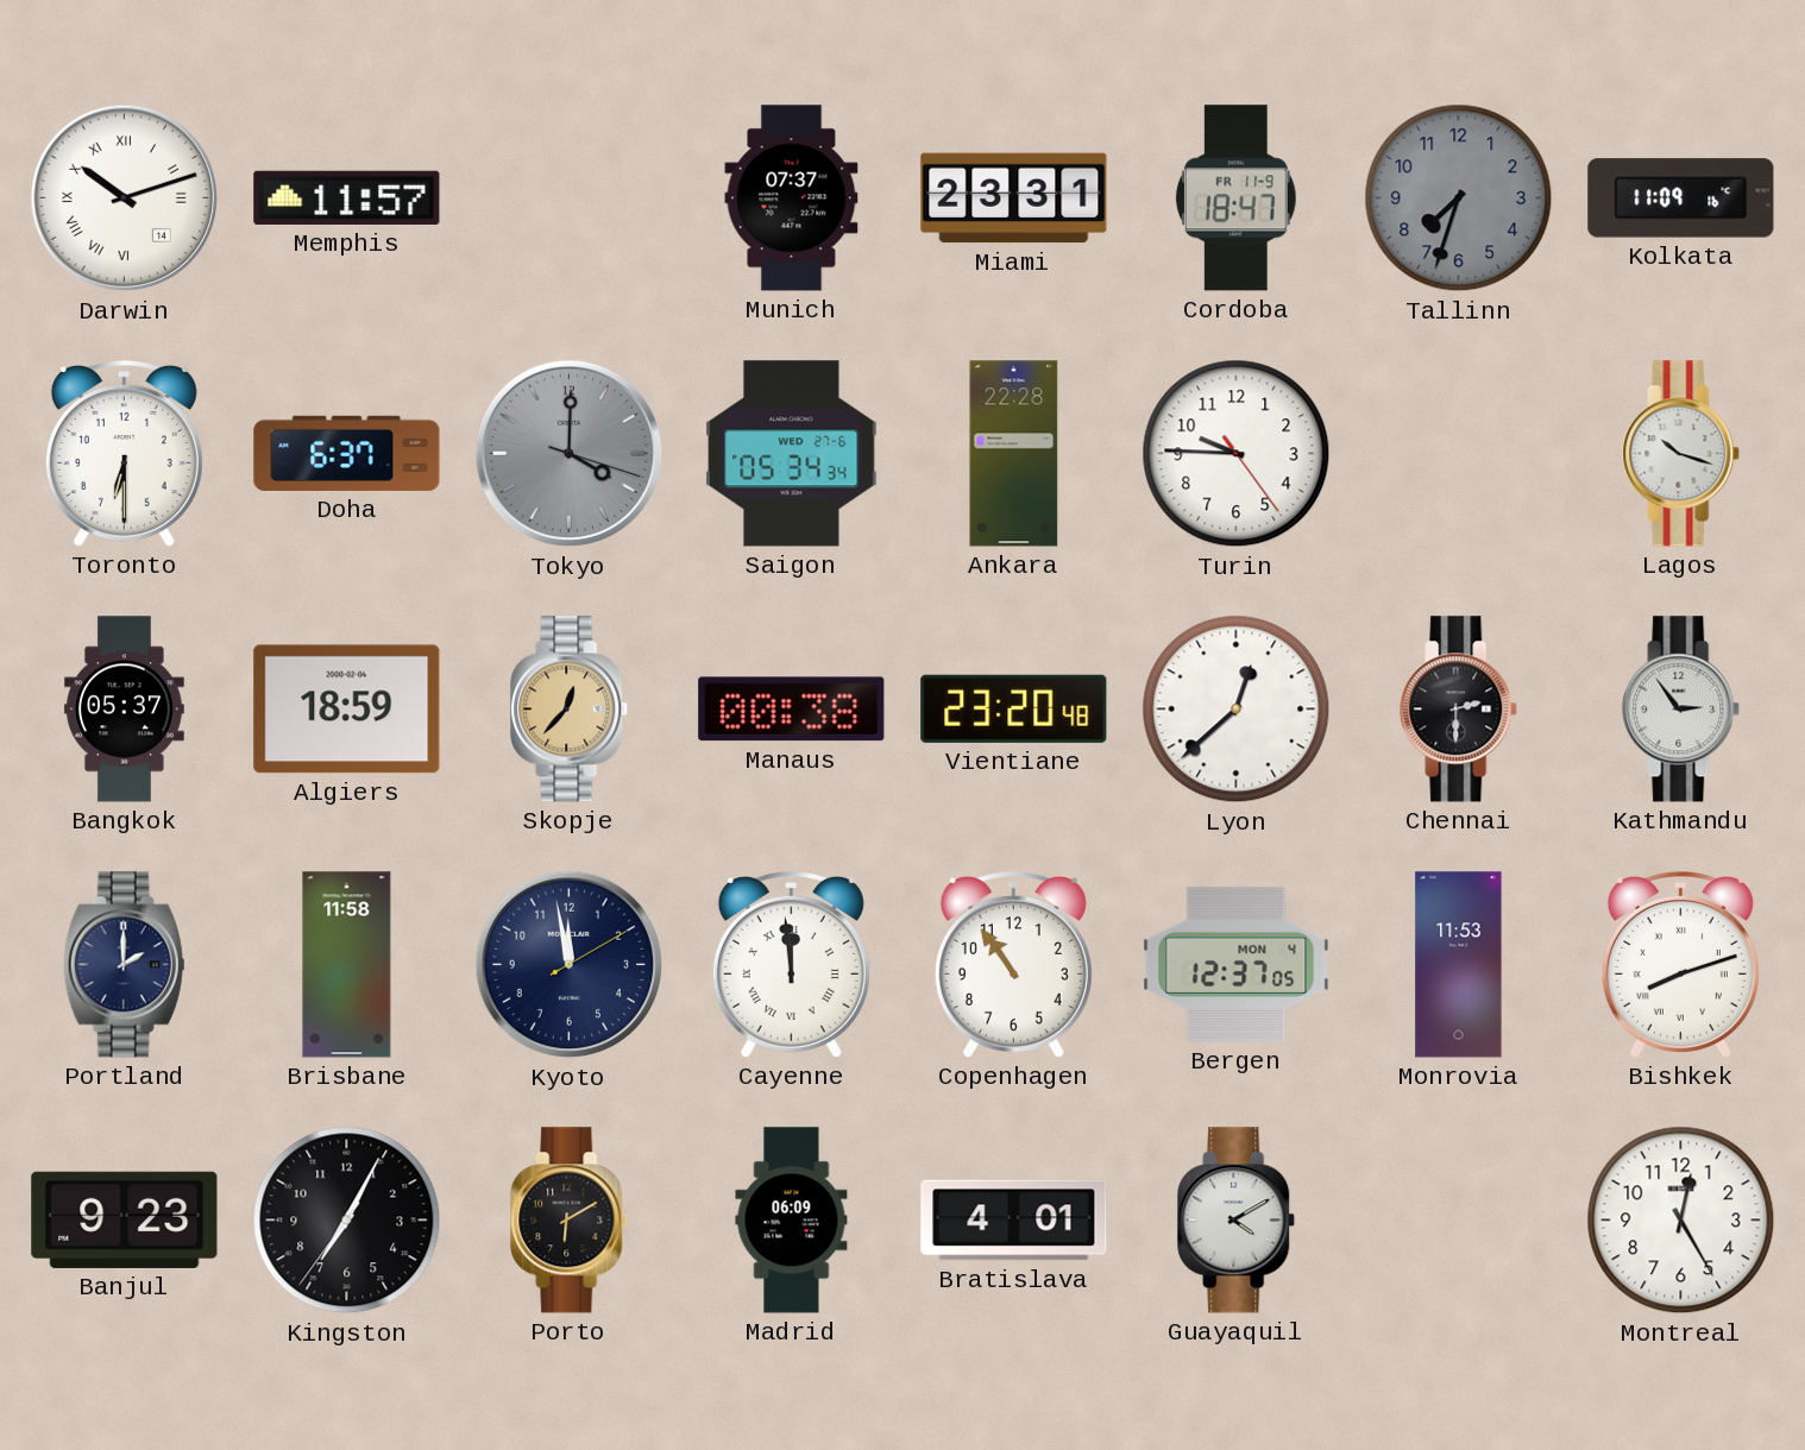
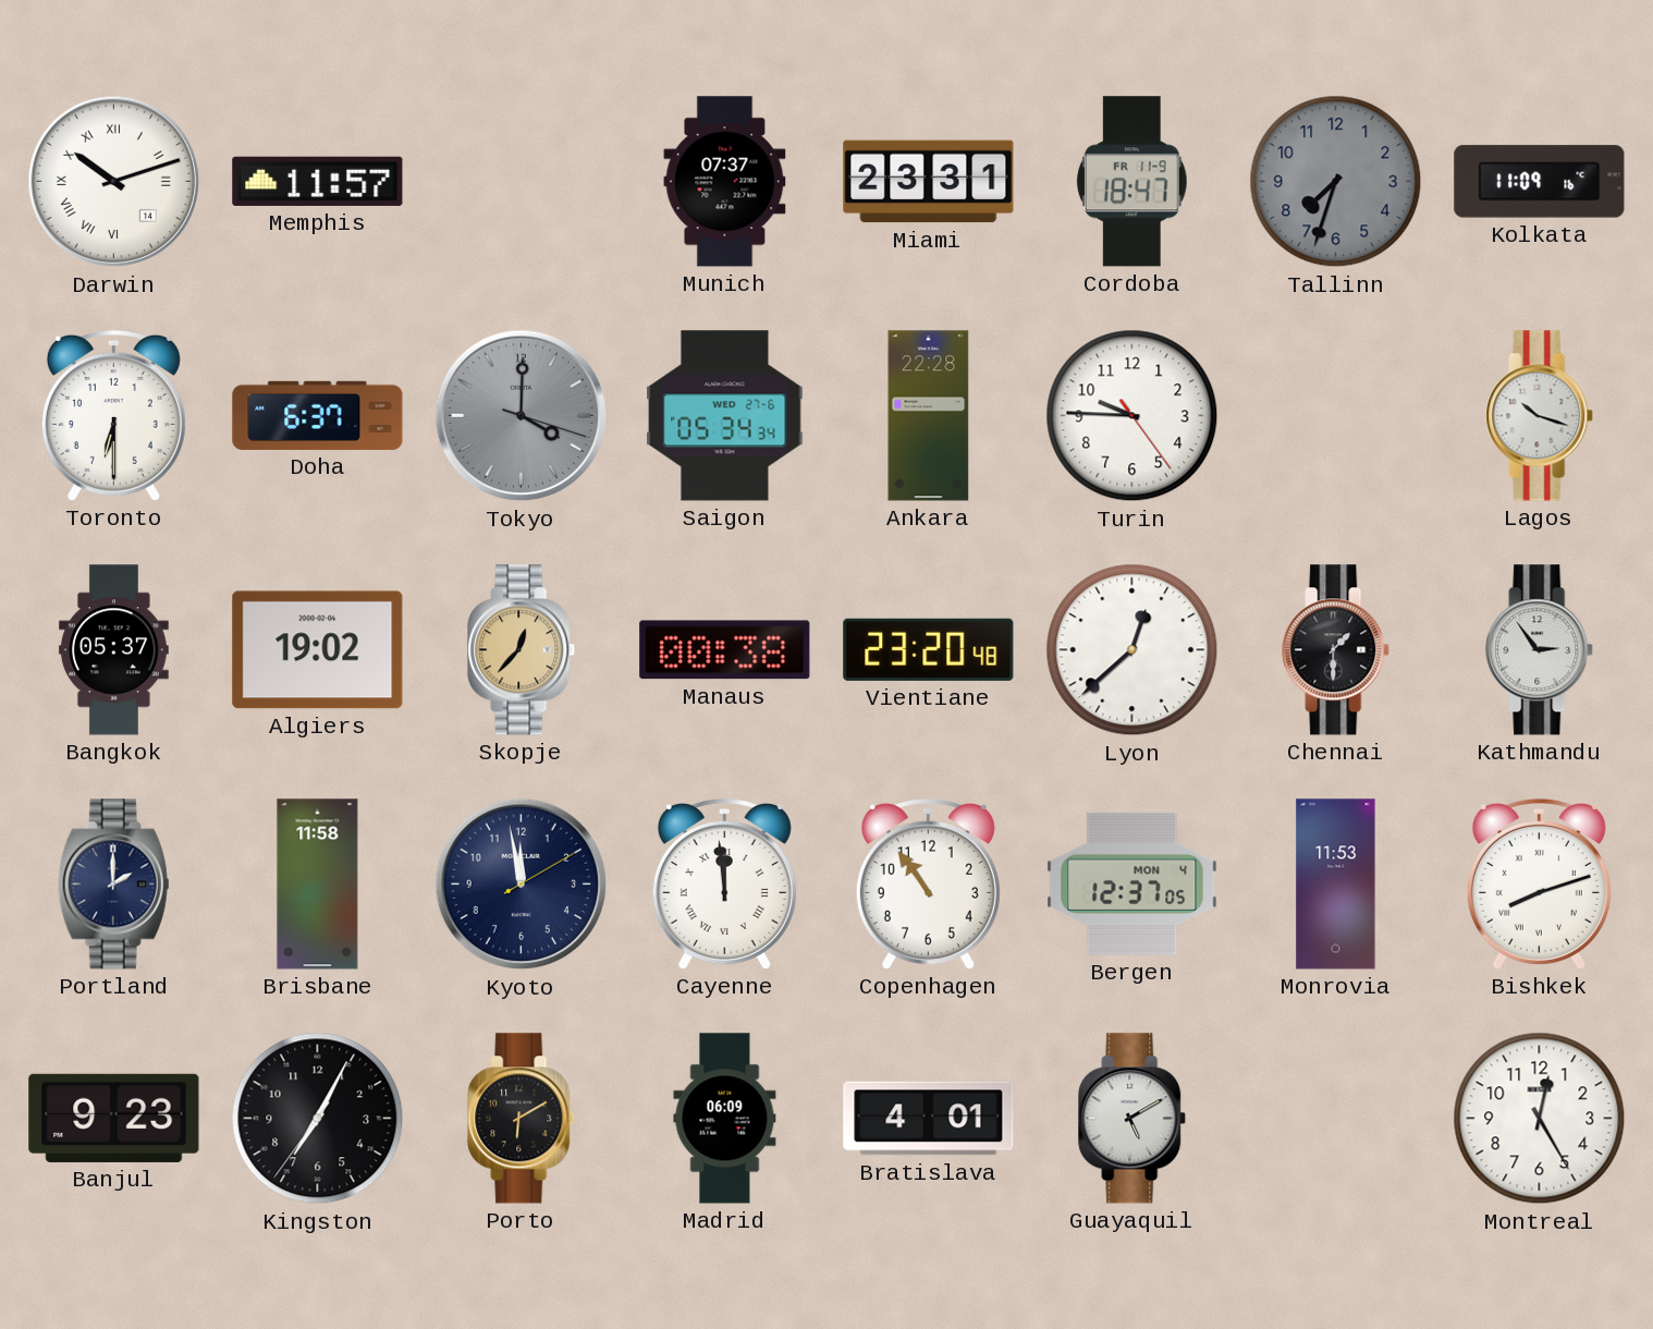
Algiers: 18:59 -> 19:02
Chennai: 2:30 -> 1:30
Guayaquil: 4:10 -> 5:10
